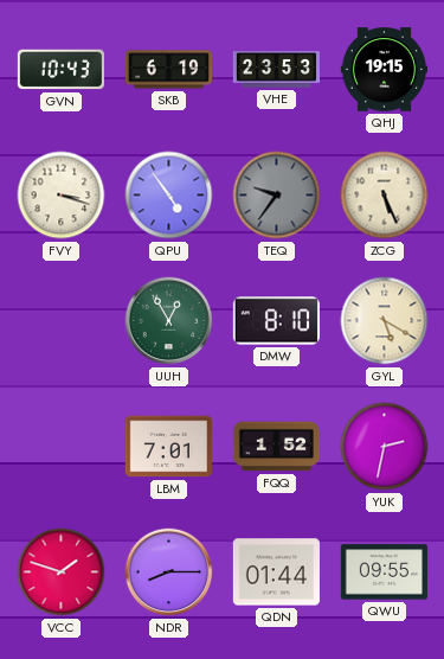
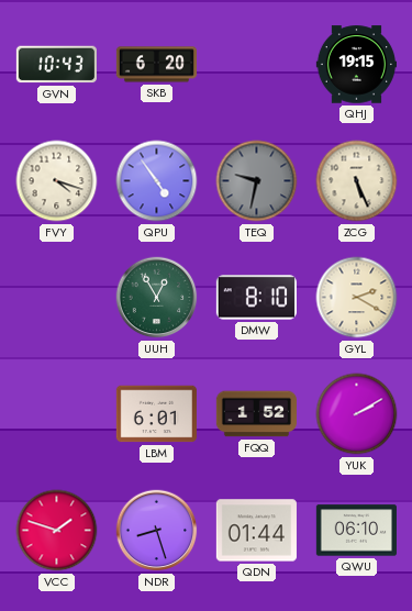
SKB: 6:19 -> 6:20
VHE: 23:53 -> none
FVY: 3:18 -> 4:18
TEQ: 9:36 -> 9:32
GYL: 5:20 -> 2:20
LBM: 7:01 -> 6:01
YUK: 2:32 -> 2:10
NDR: 8:15 -> 8:27
QWU: 09:55 -> 06:10
